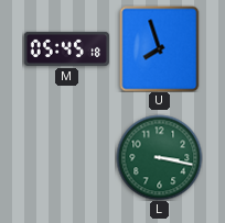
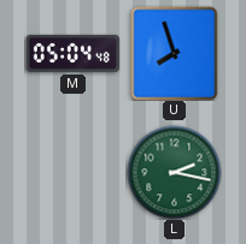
M: 05:45 -> 05:04
L: 3:17 -> 2:17
